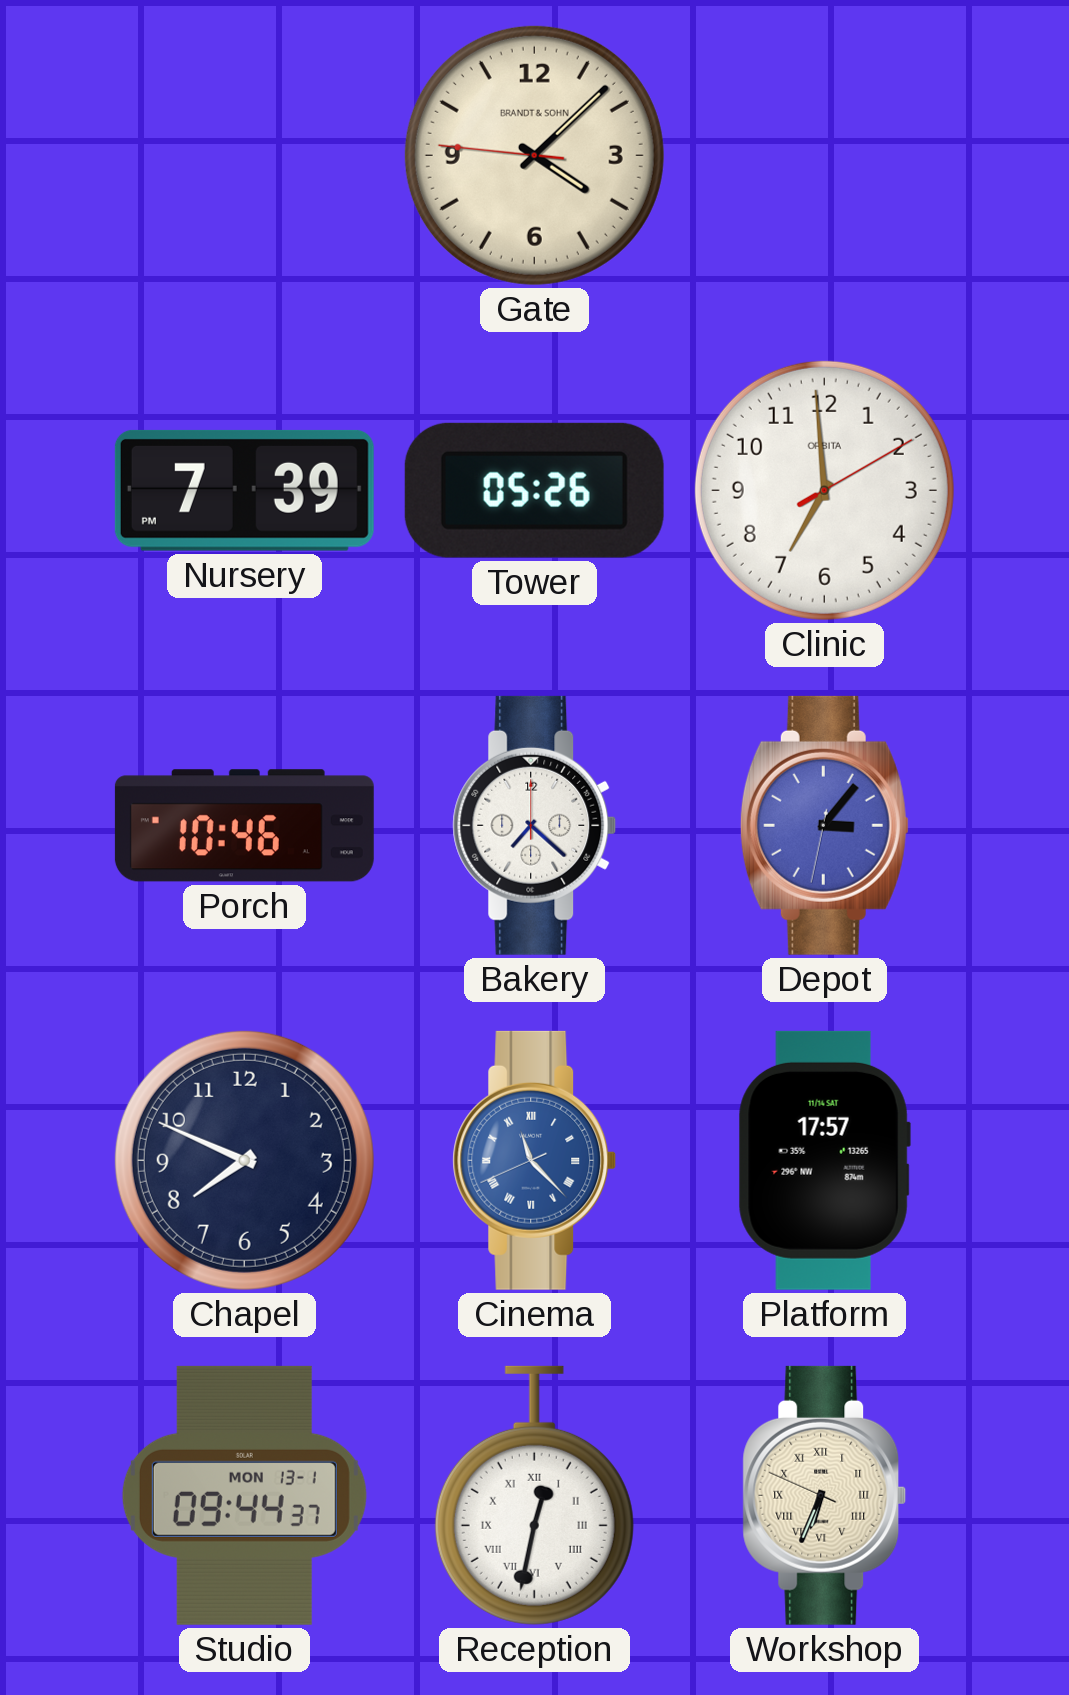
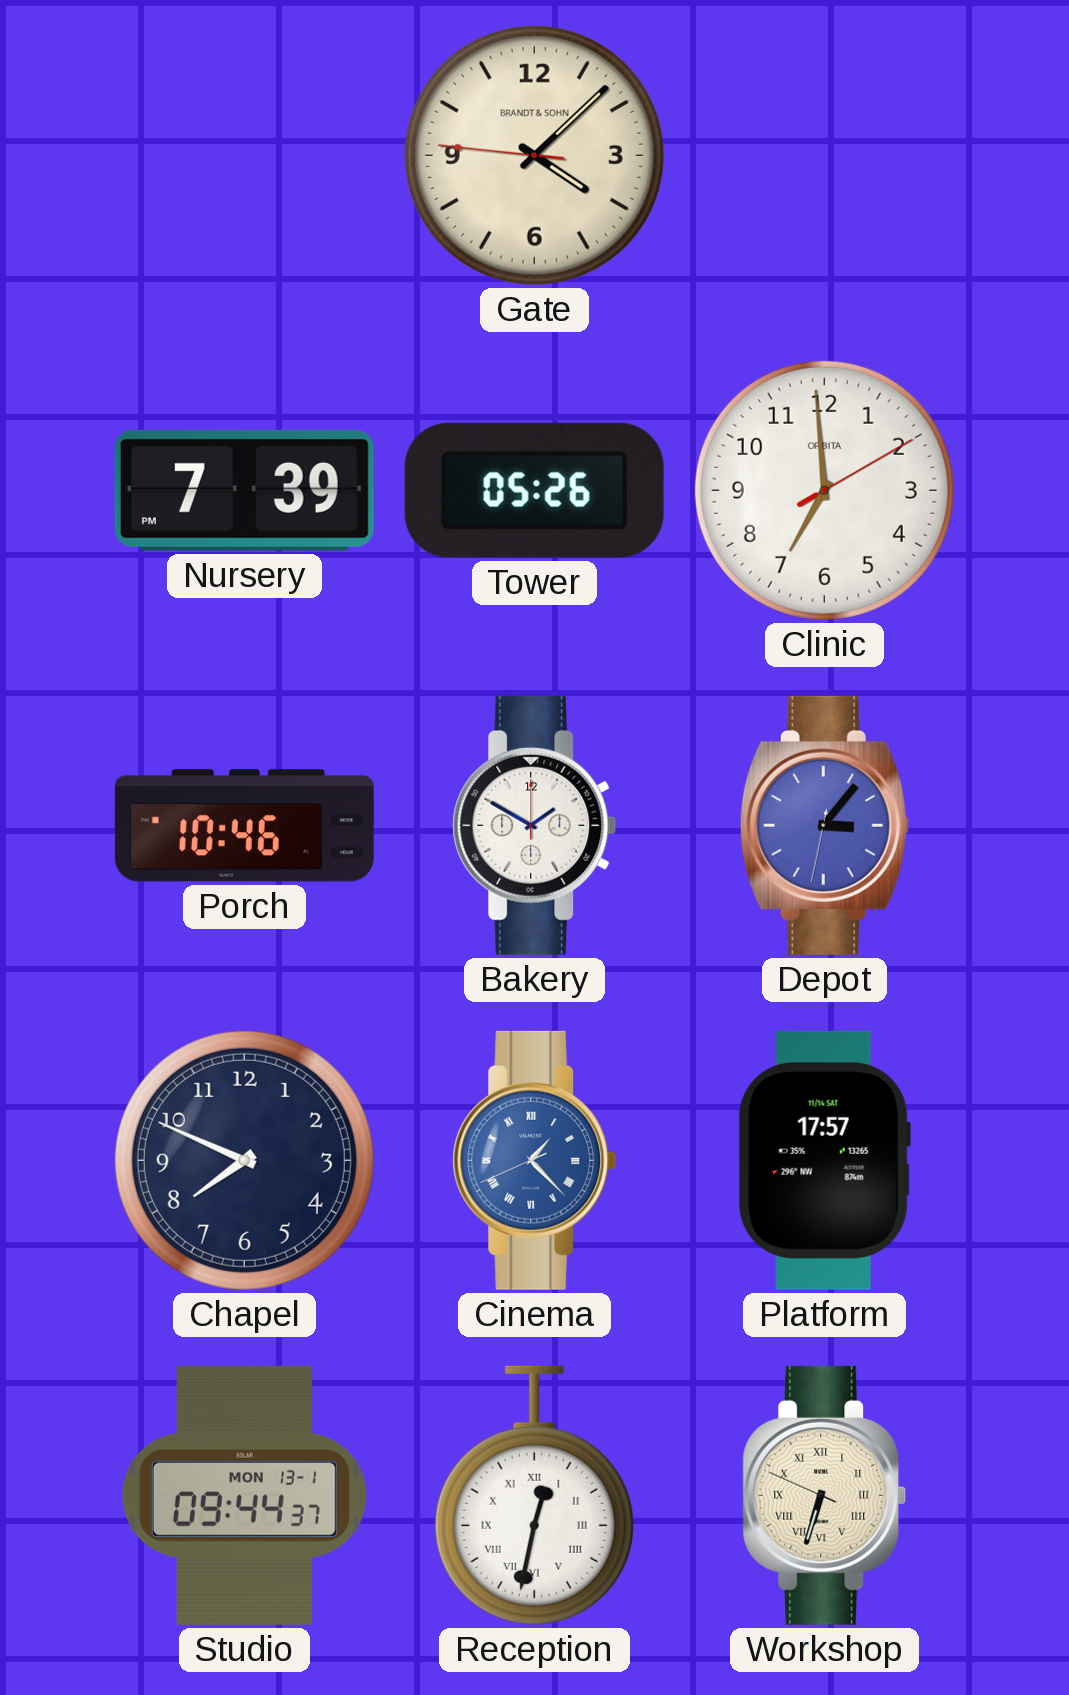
Bakery: 7:22 -> 1:50
Cinema: 11:22 -> 1:22
Workshop: 6:33 -> 6:32
